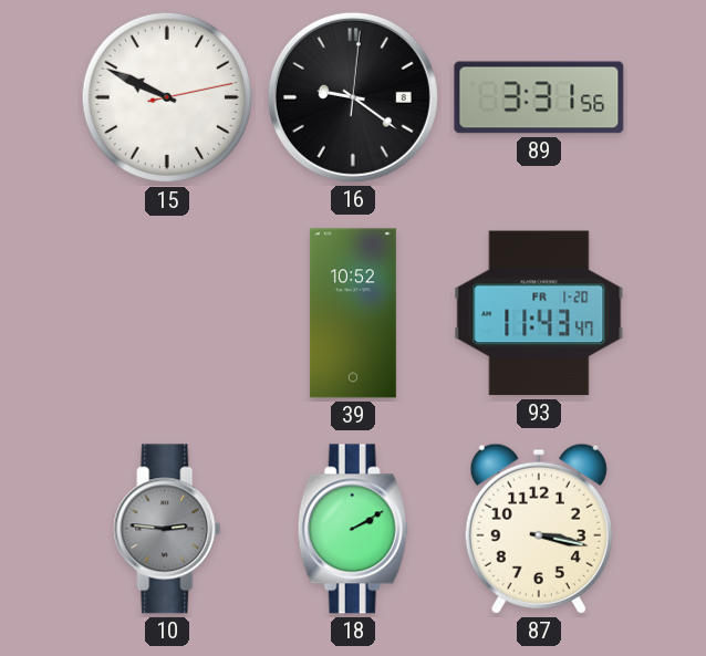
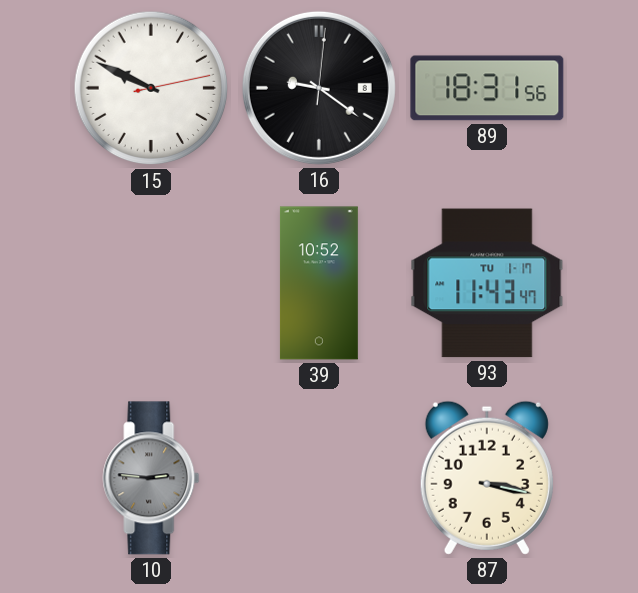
89: 3:31 -> 18:31
93 date: FR 1-20 -> TU 1-17
18: 2:10 -> none
